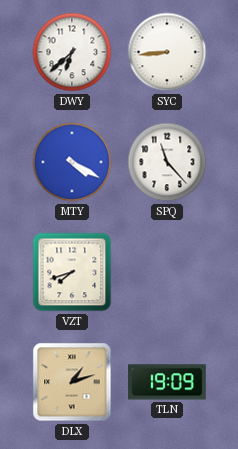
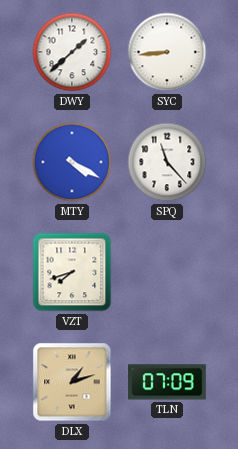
DWY: 6:38 -> 1:38
TLN: 19:09 -> 07:09
